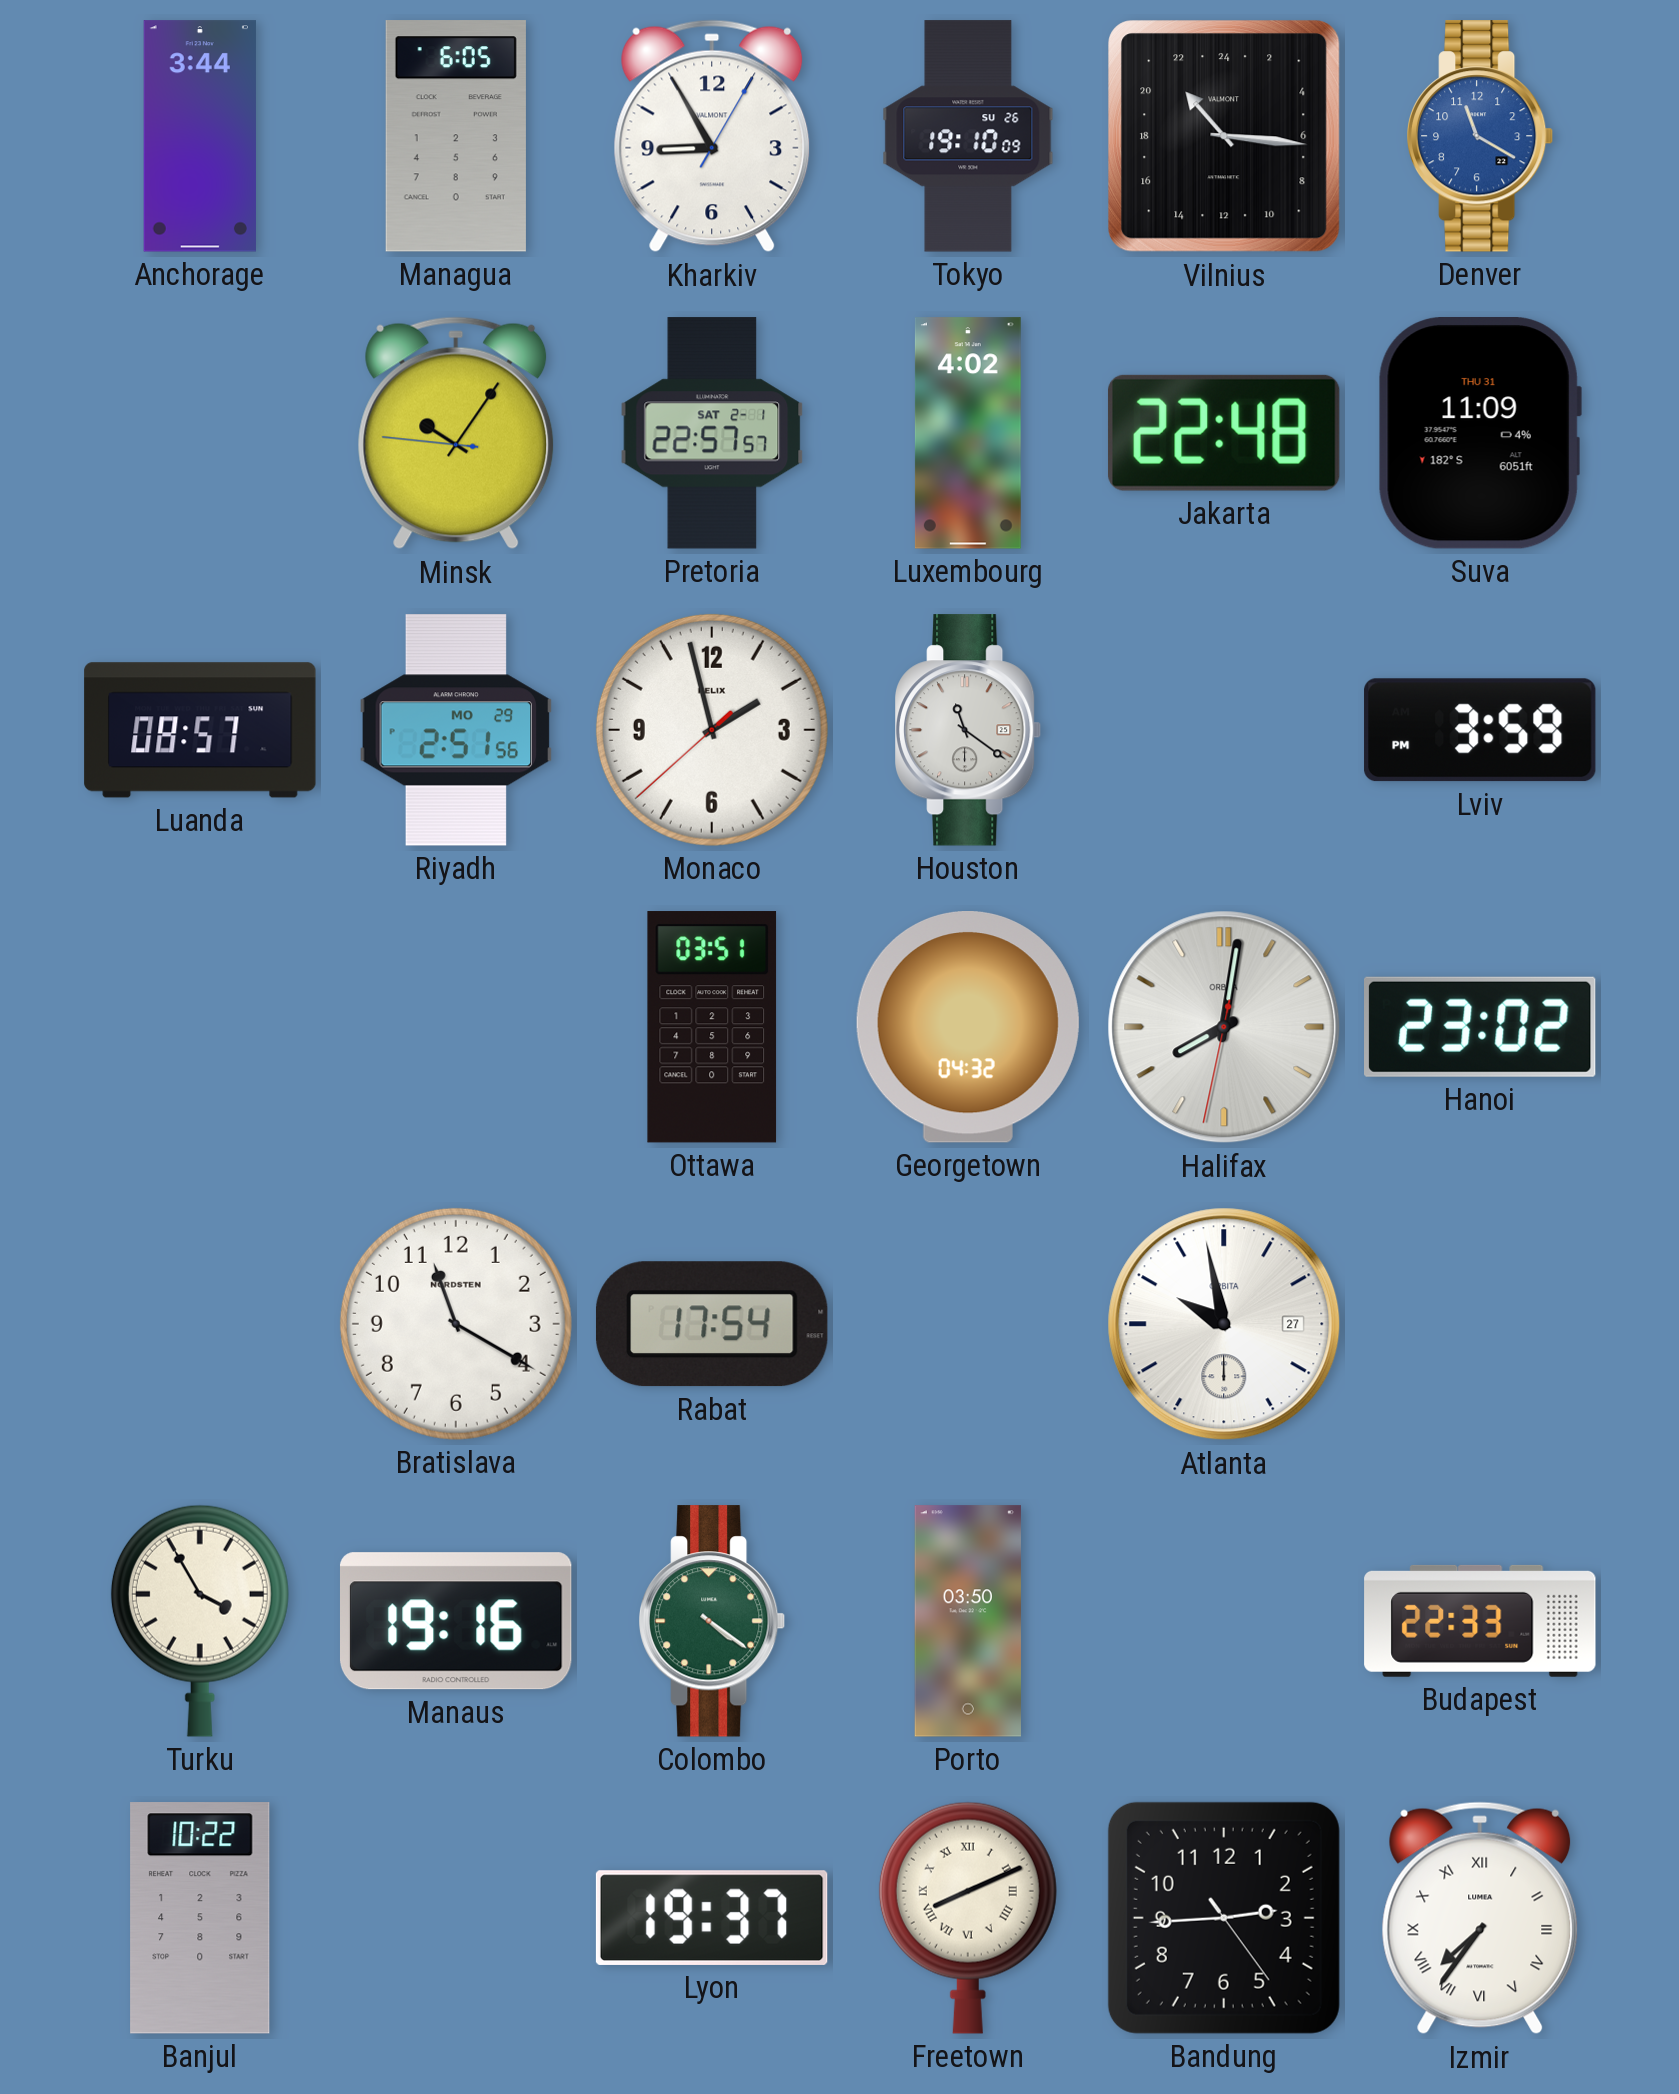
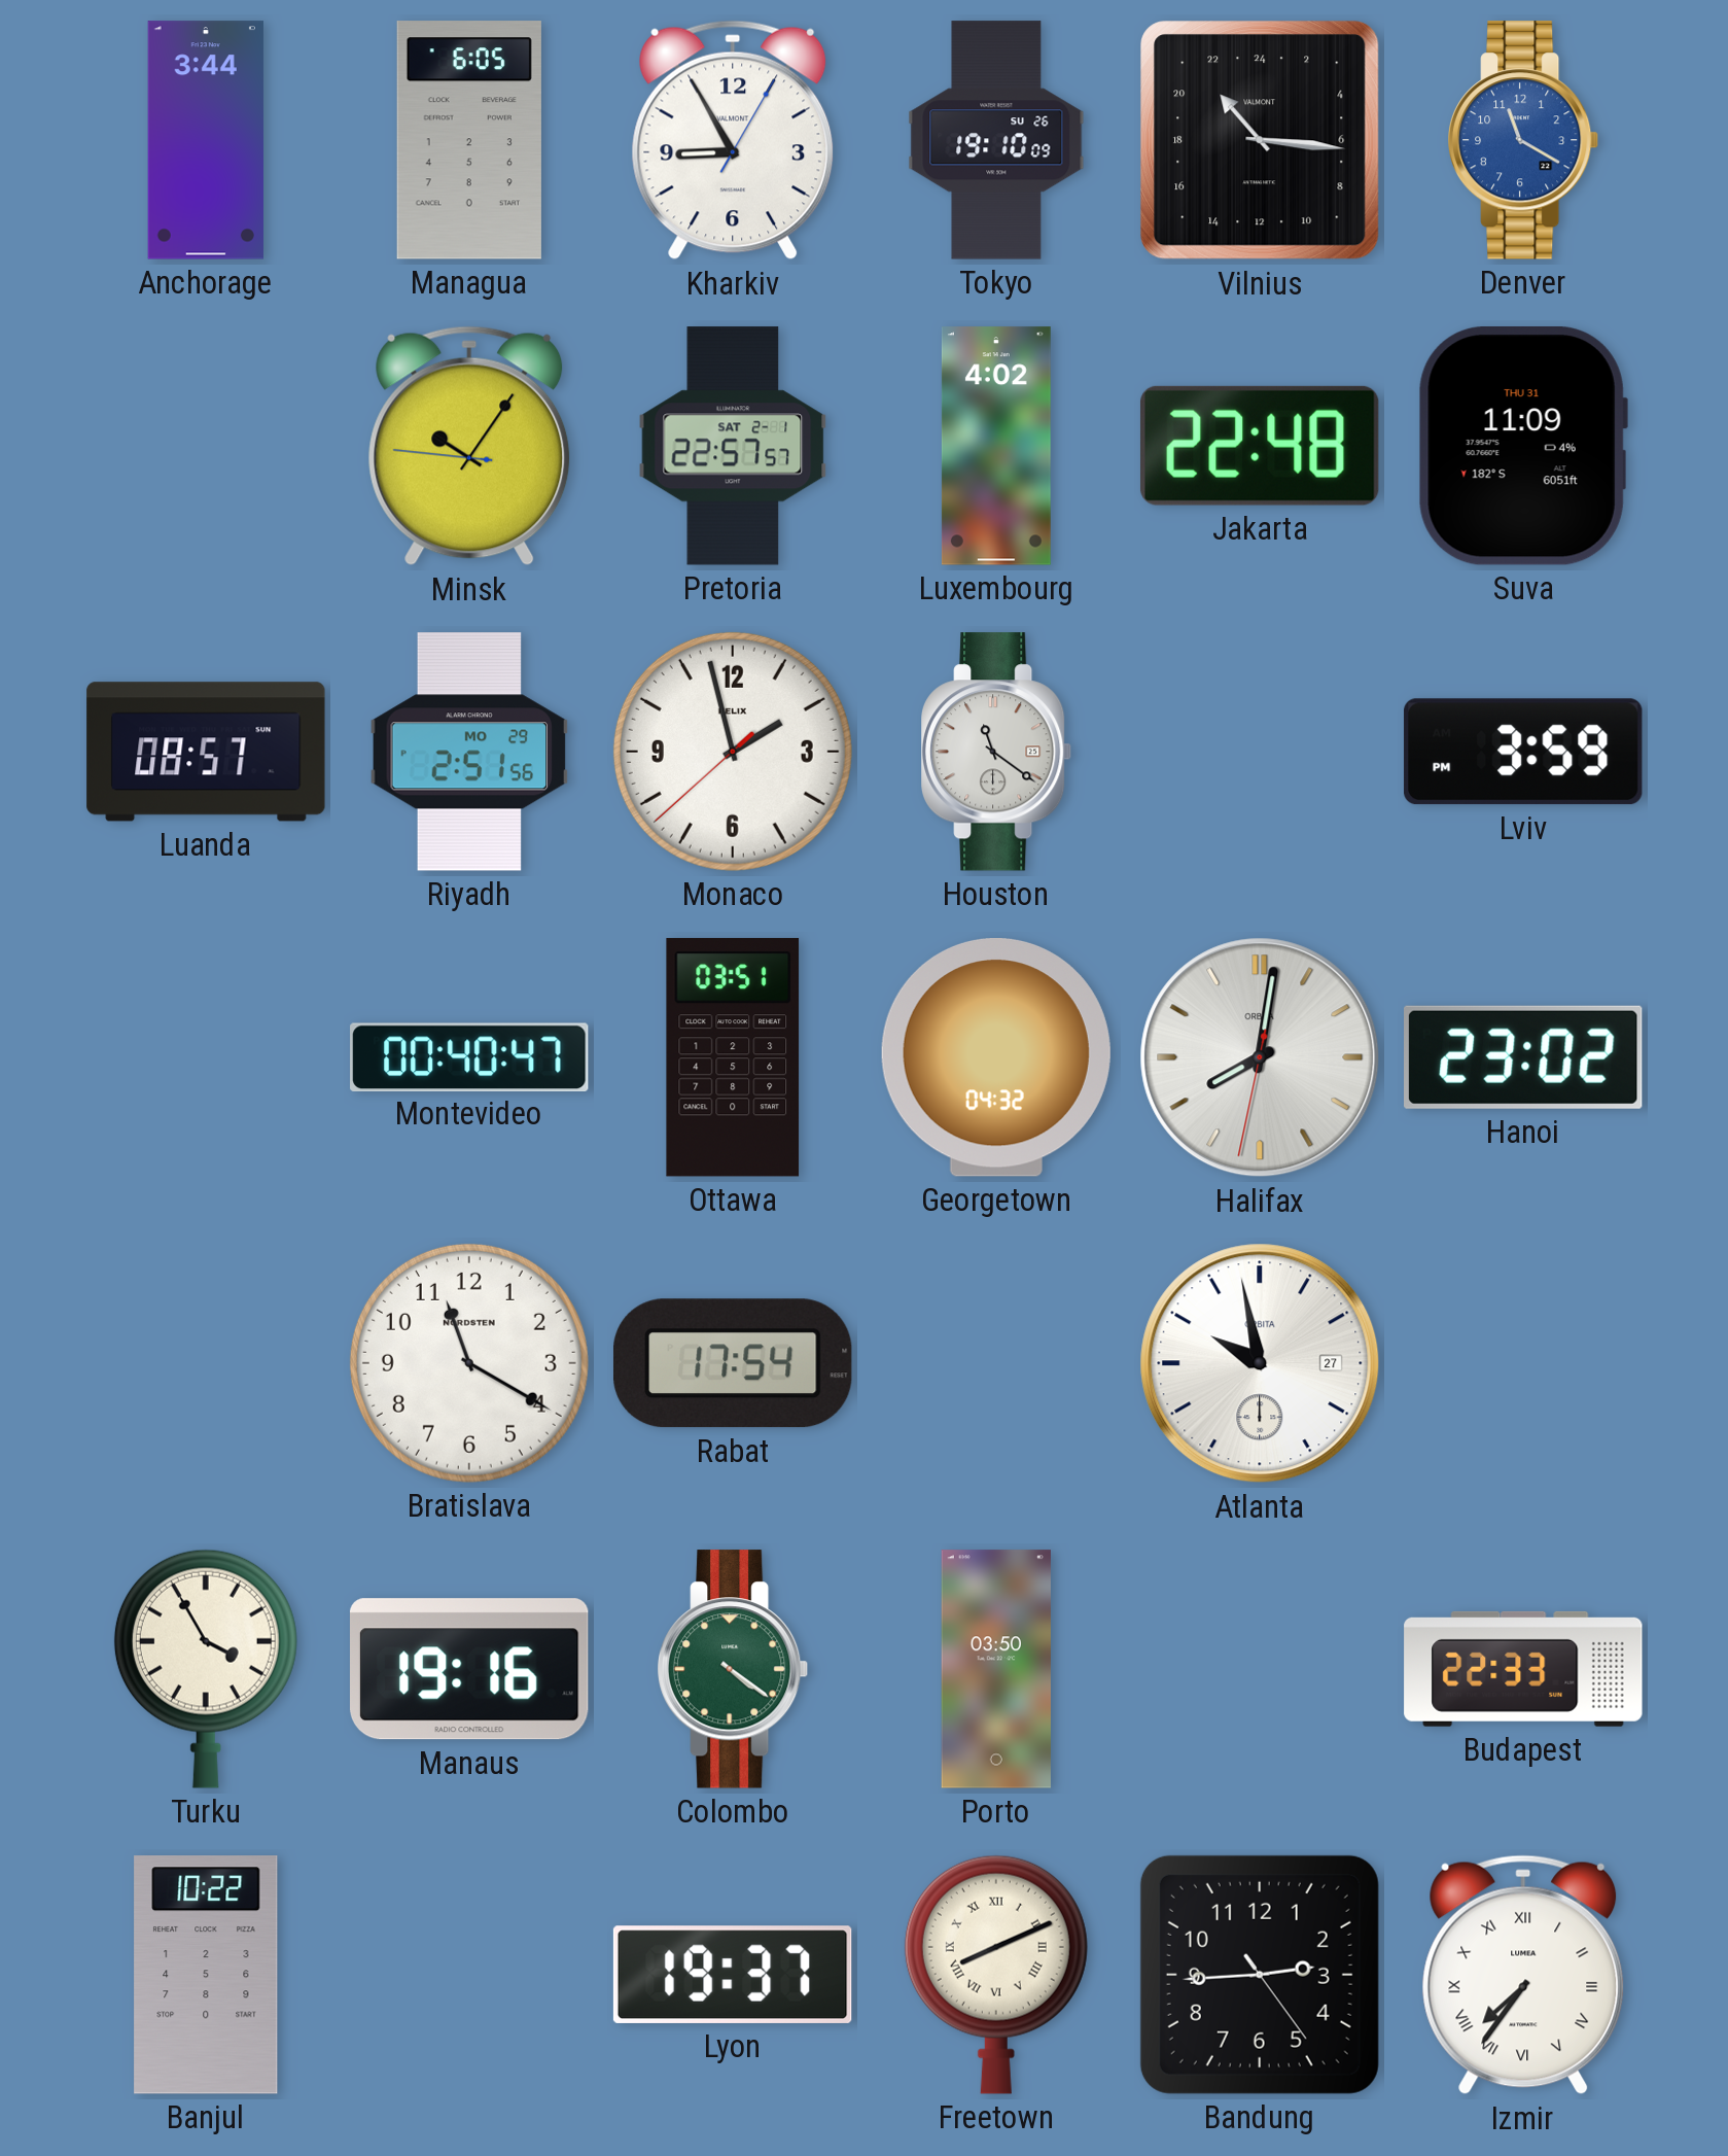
Montevideo: none -> 00:40
